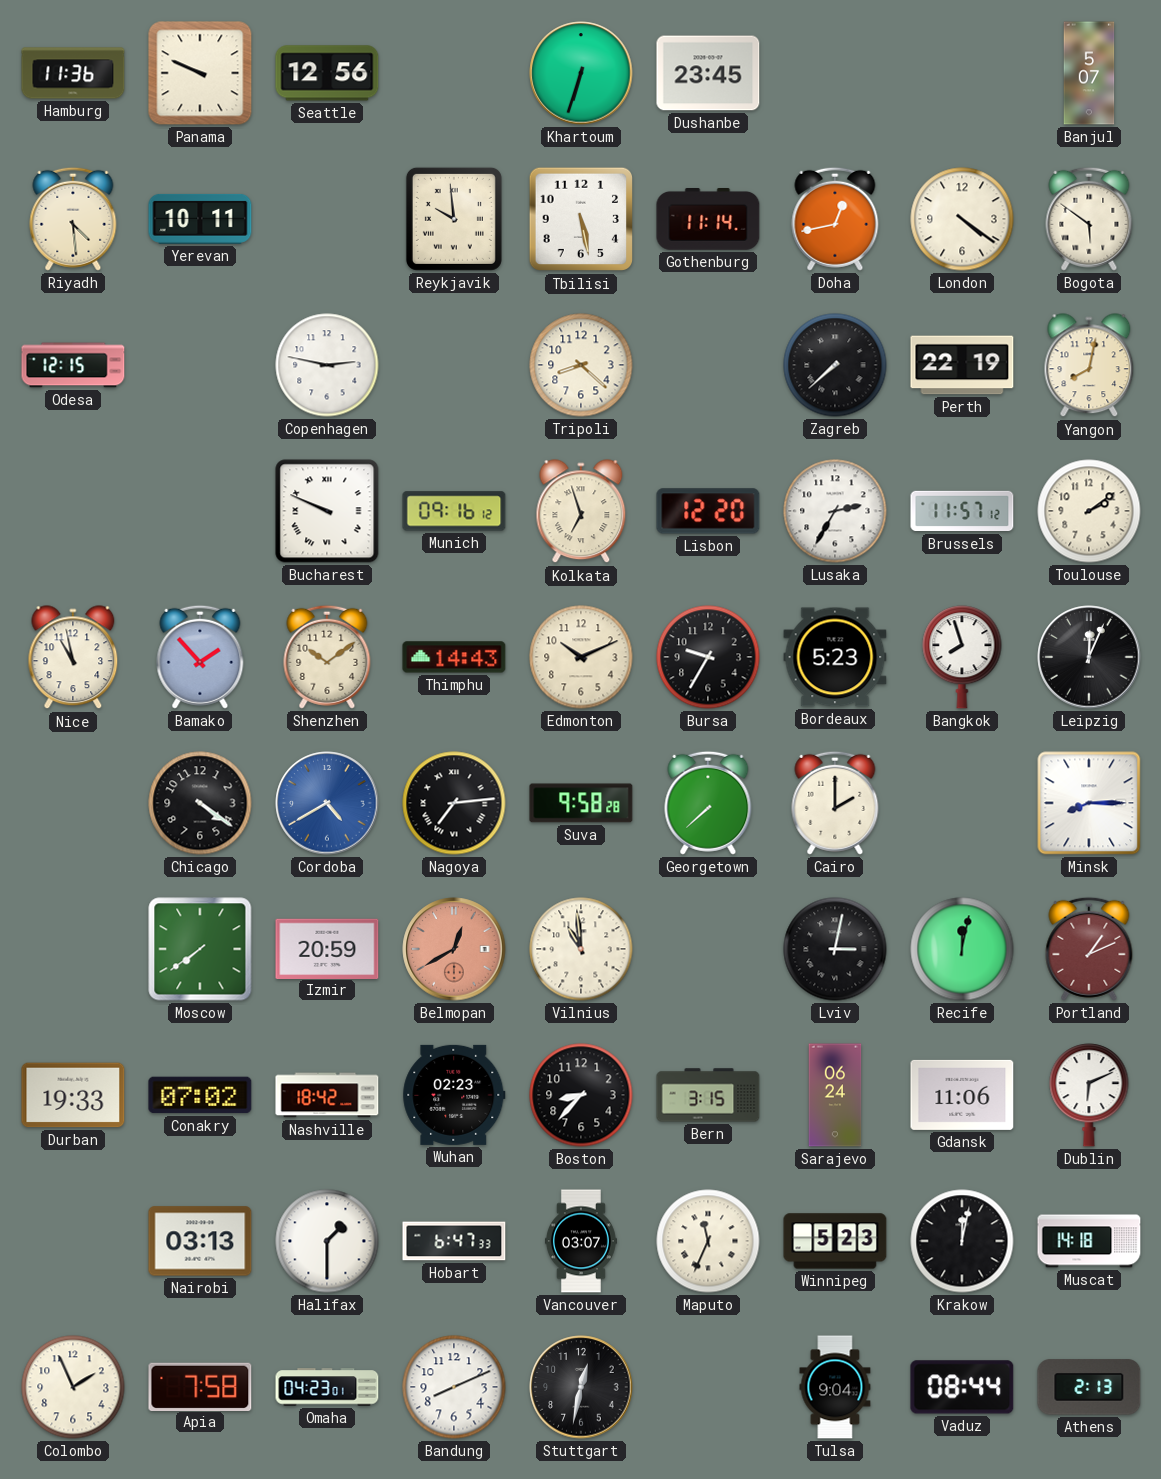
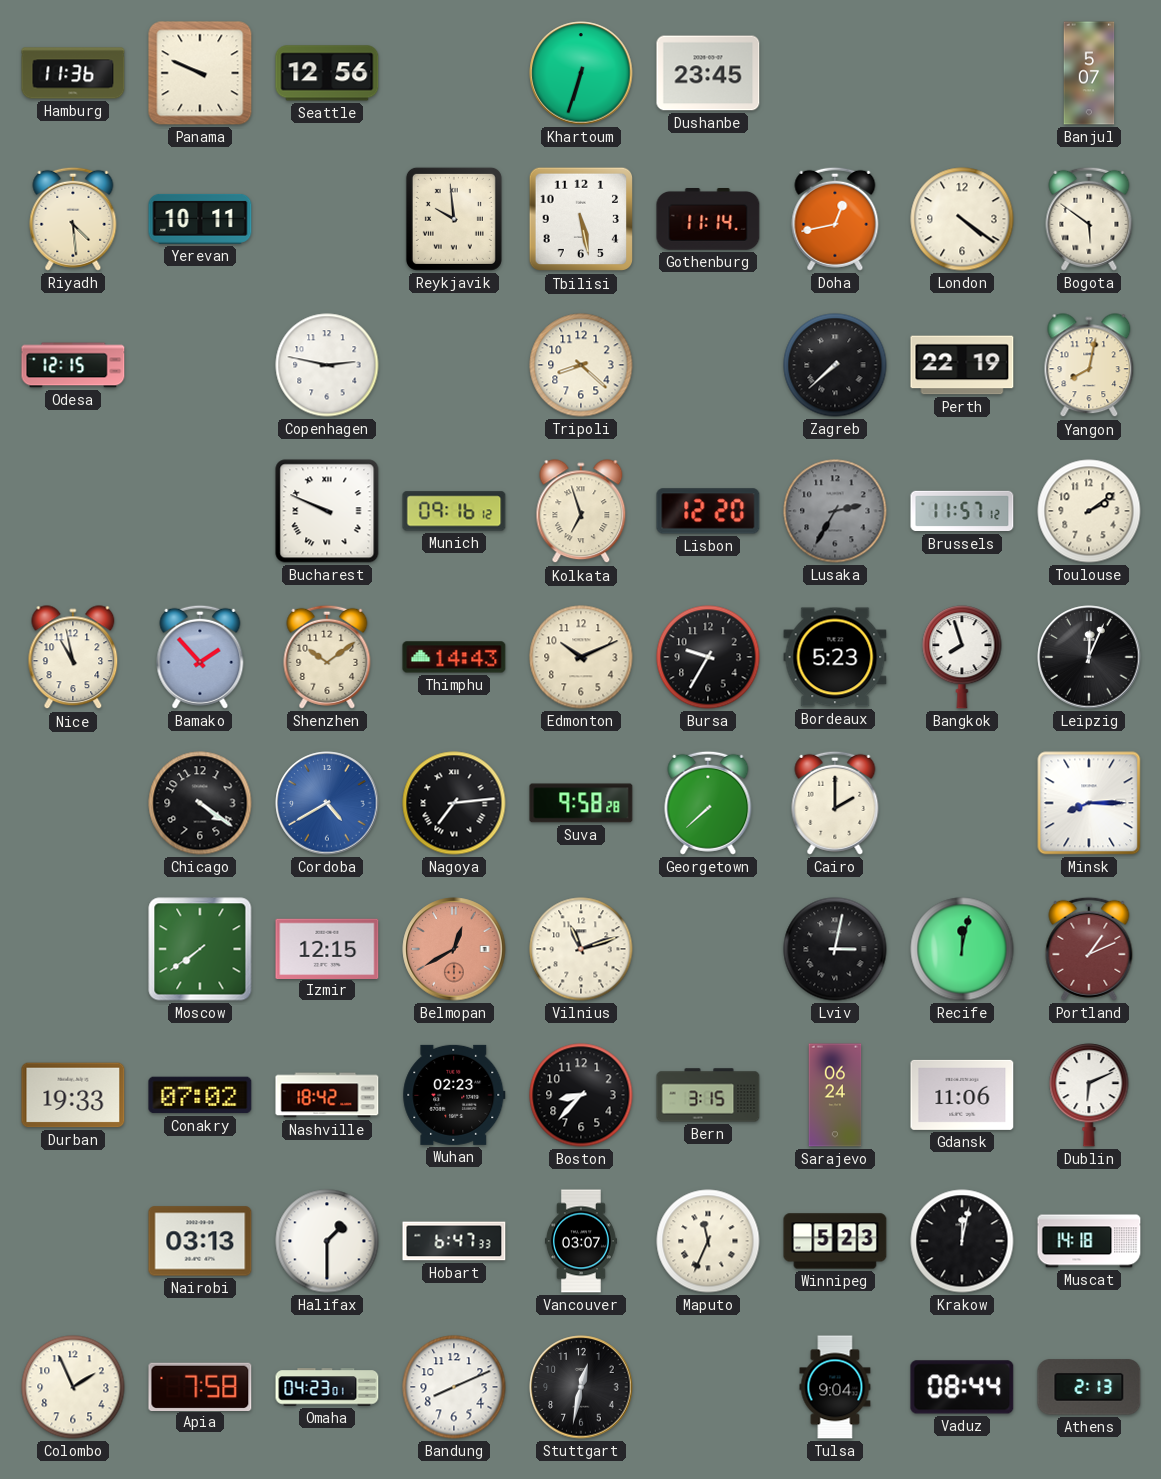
Lusaka dial: white -> grey
Izmir: 20:59 -> 12:15
Vilnius: 10:59 -> 11:12
